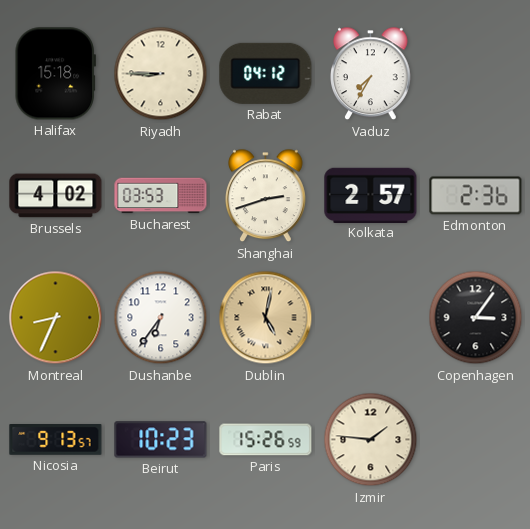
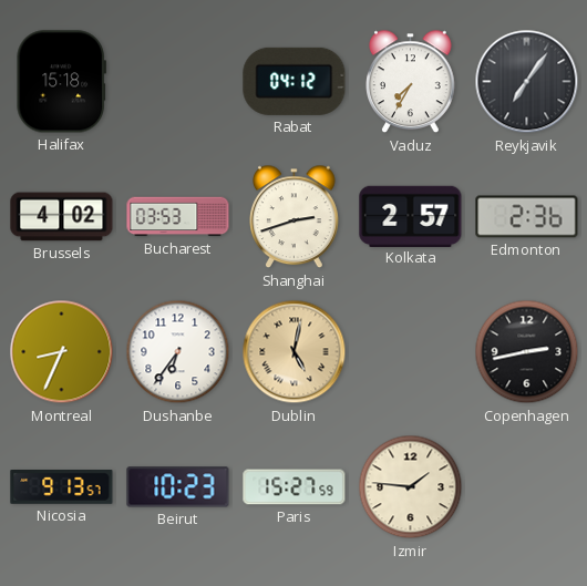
Riyadh: 8:45 -> none
Reykjavik: none -> 7:06
Copenhagen: 3:06 -> 2:43
Paris: 15:26 -> 15:27
